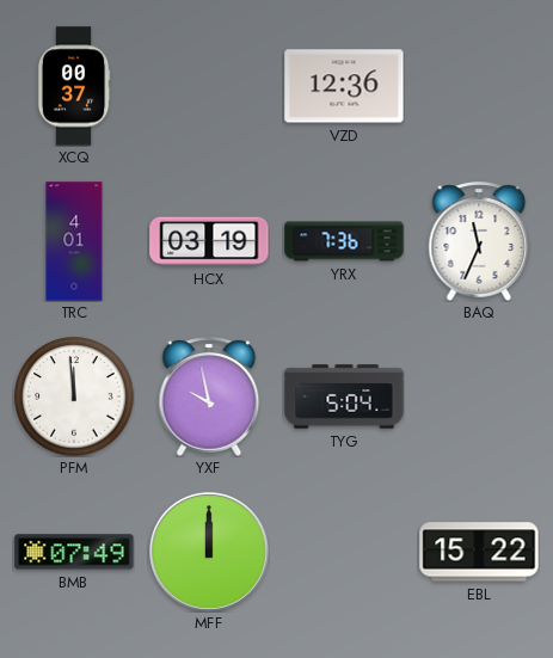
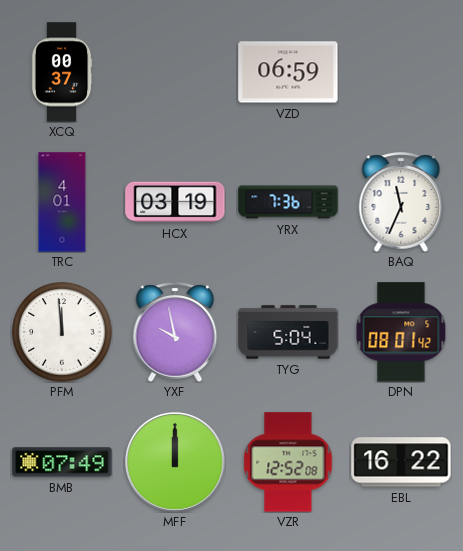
VZD: 12:36 -> 06:59
DPN: none -> 08:01
VZR: none -> 12:52
EBL: 15:22 -> 16:22
